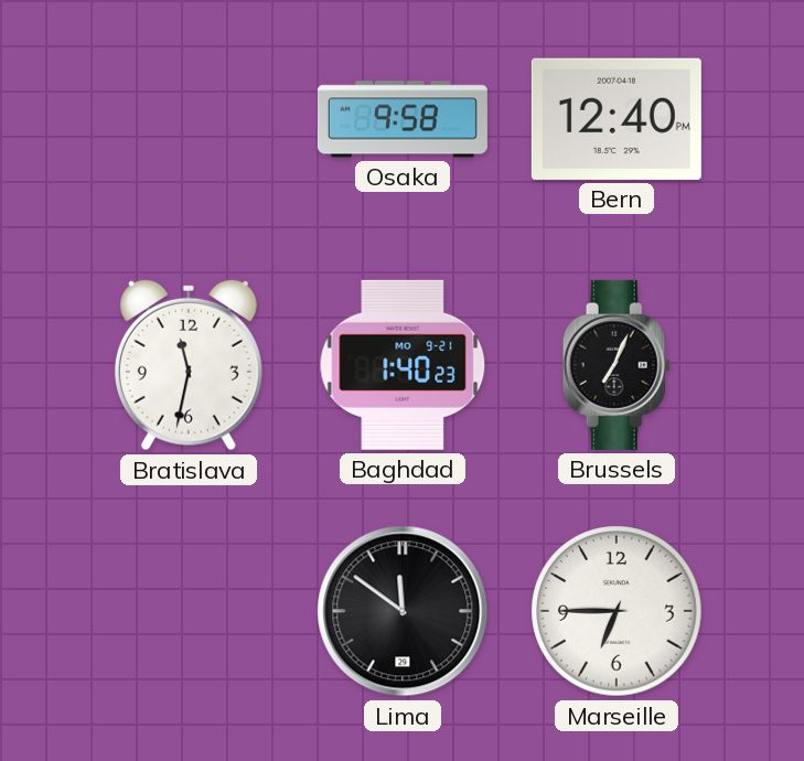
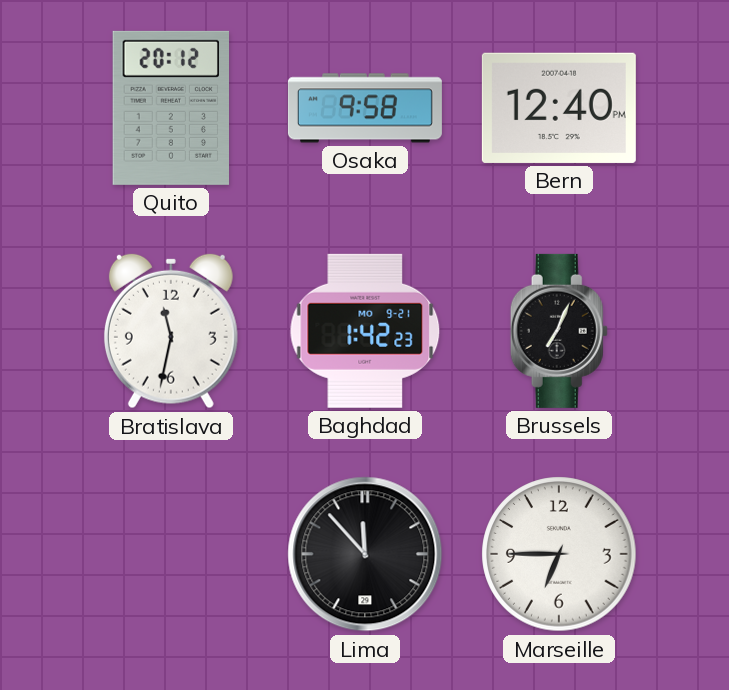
Quito: none -> 20:12
Baghdad: 1:40 -> 1:42
Lima: 11:51 -> 11:53
